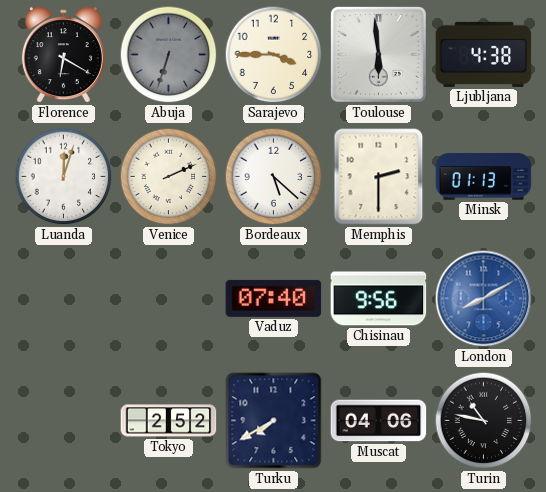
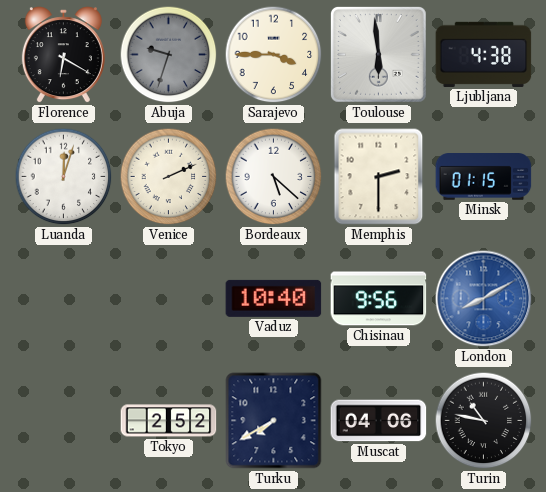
Abuja: 6:33 -> 9:33
Minsk: 01:13 -> 01:15
Vaduz: 07:40 -> 10:40
